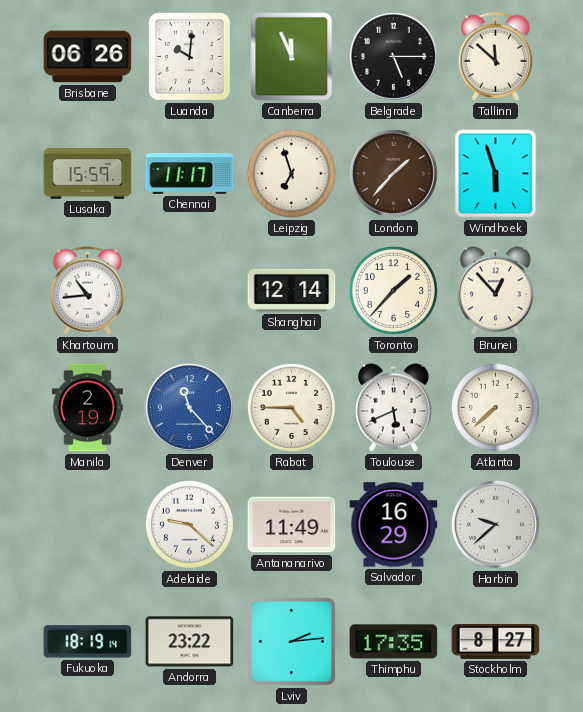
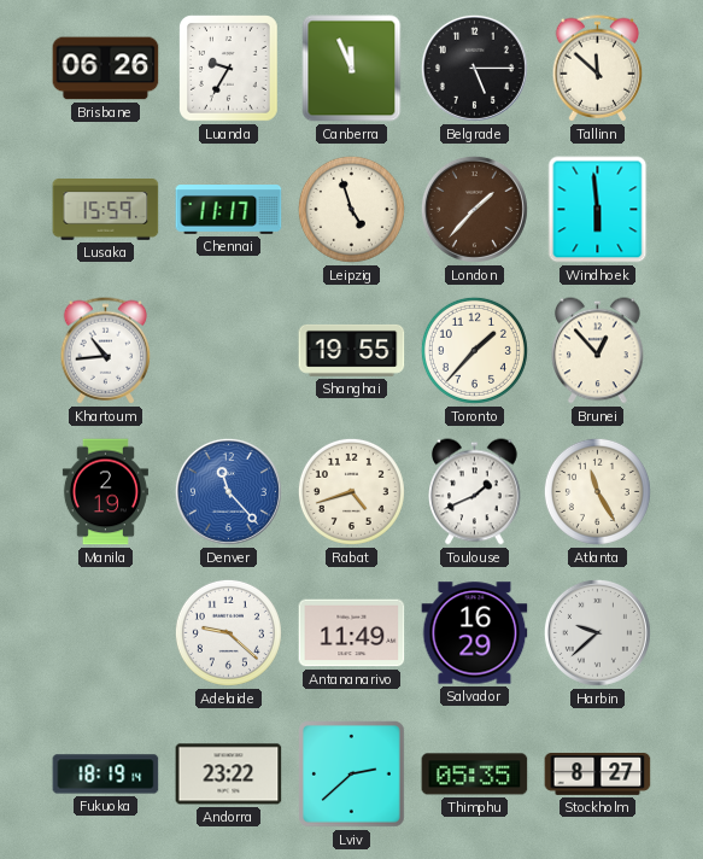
Luanda: 10:01 -> 9:35
Leipzig: 6:57 -> 4:57
Windhoek: 5:57 -> 5:59
Shanghai: 12:14 -> 19:55
Rabat: 4:45 -> 4:42
Toulouse: 5:41 -> 1:41
Atlanta: 7:38 -> 11:25
Lviv: 2:14 -> 2:38
Thimphu: 17:35 -> 05:35
